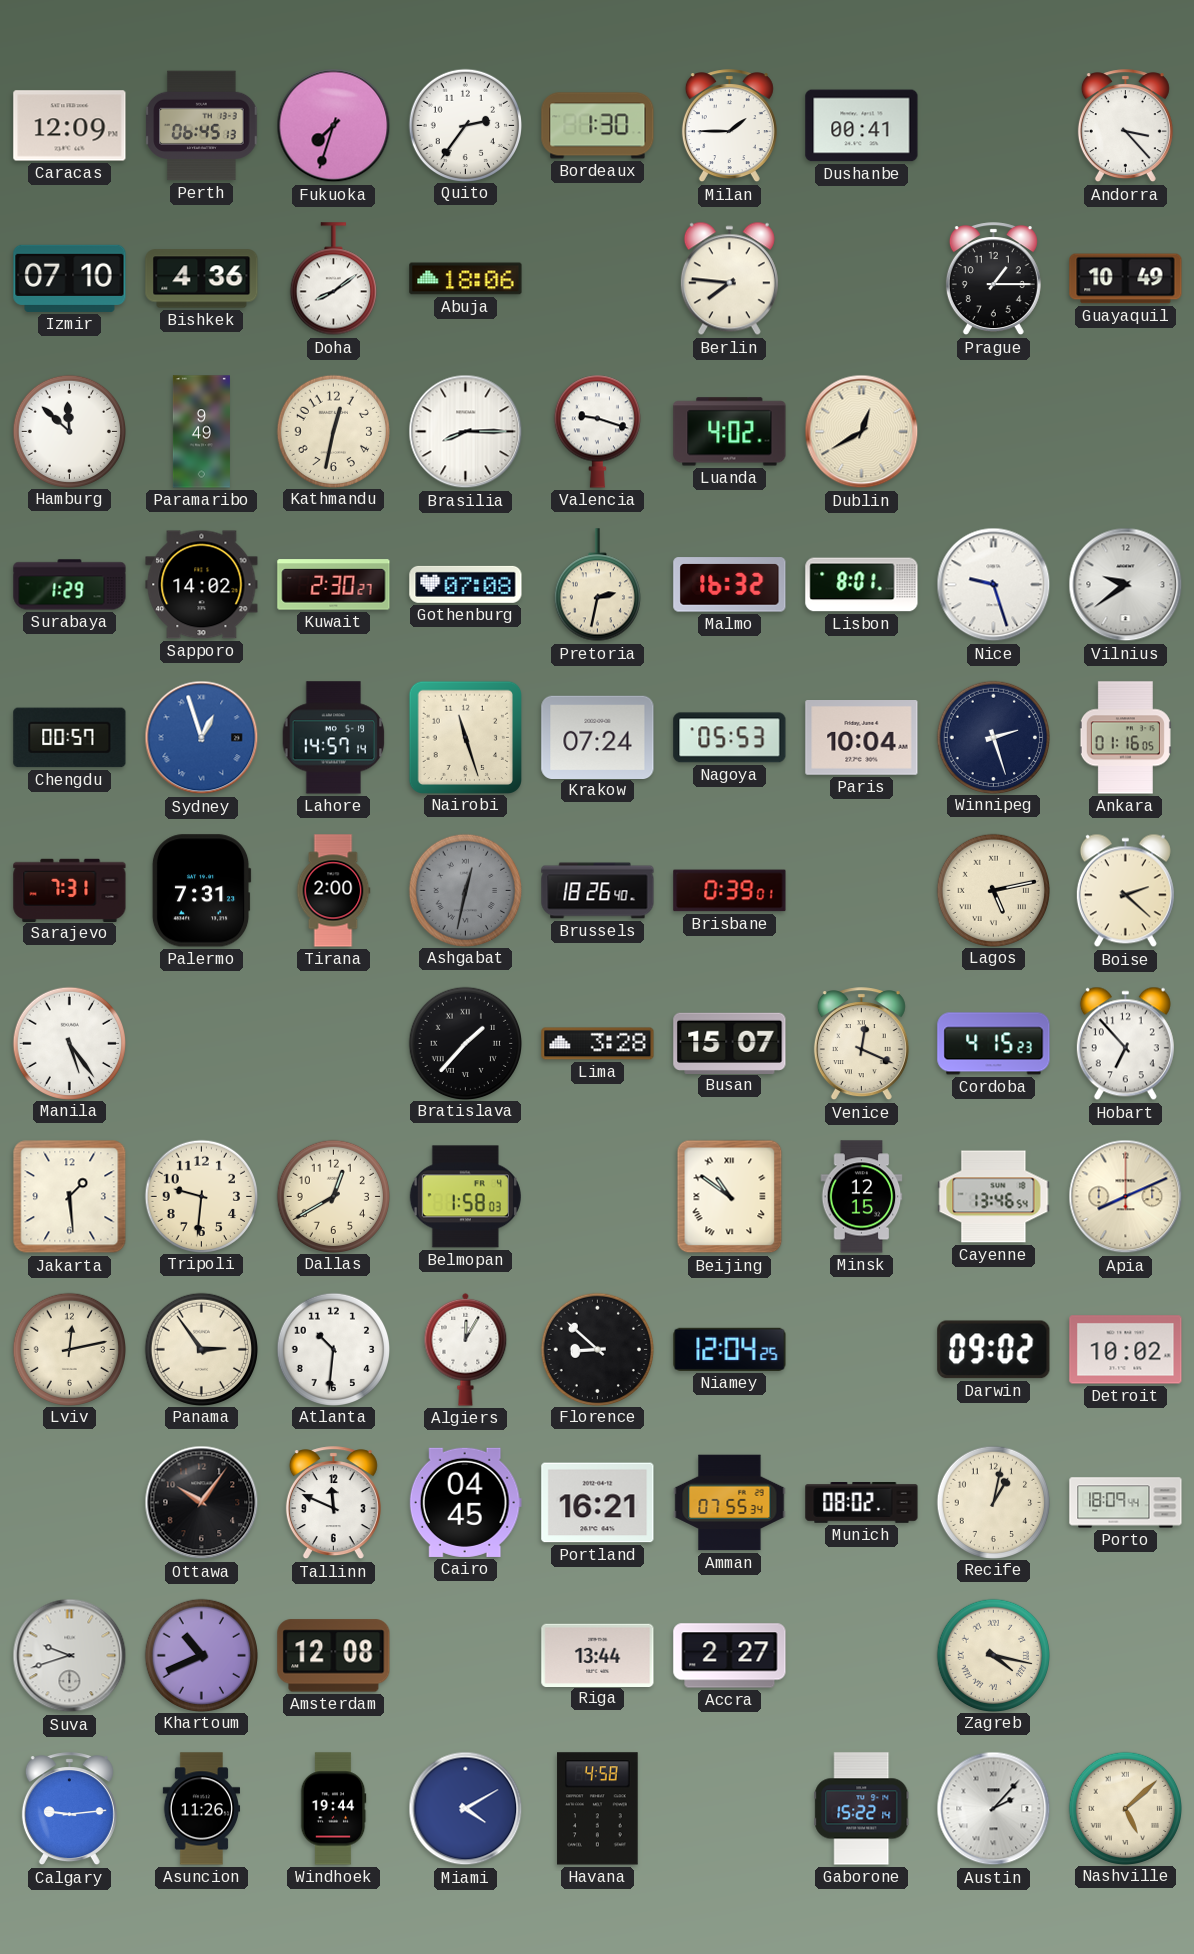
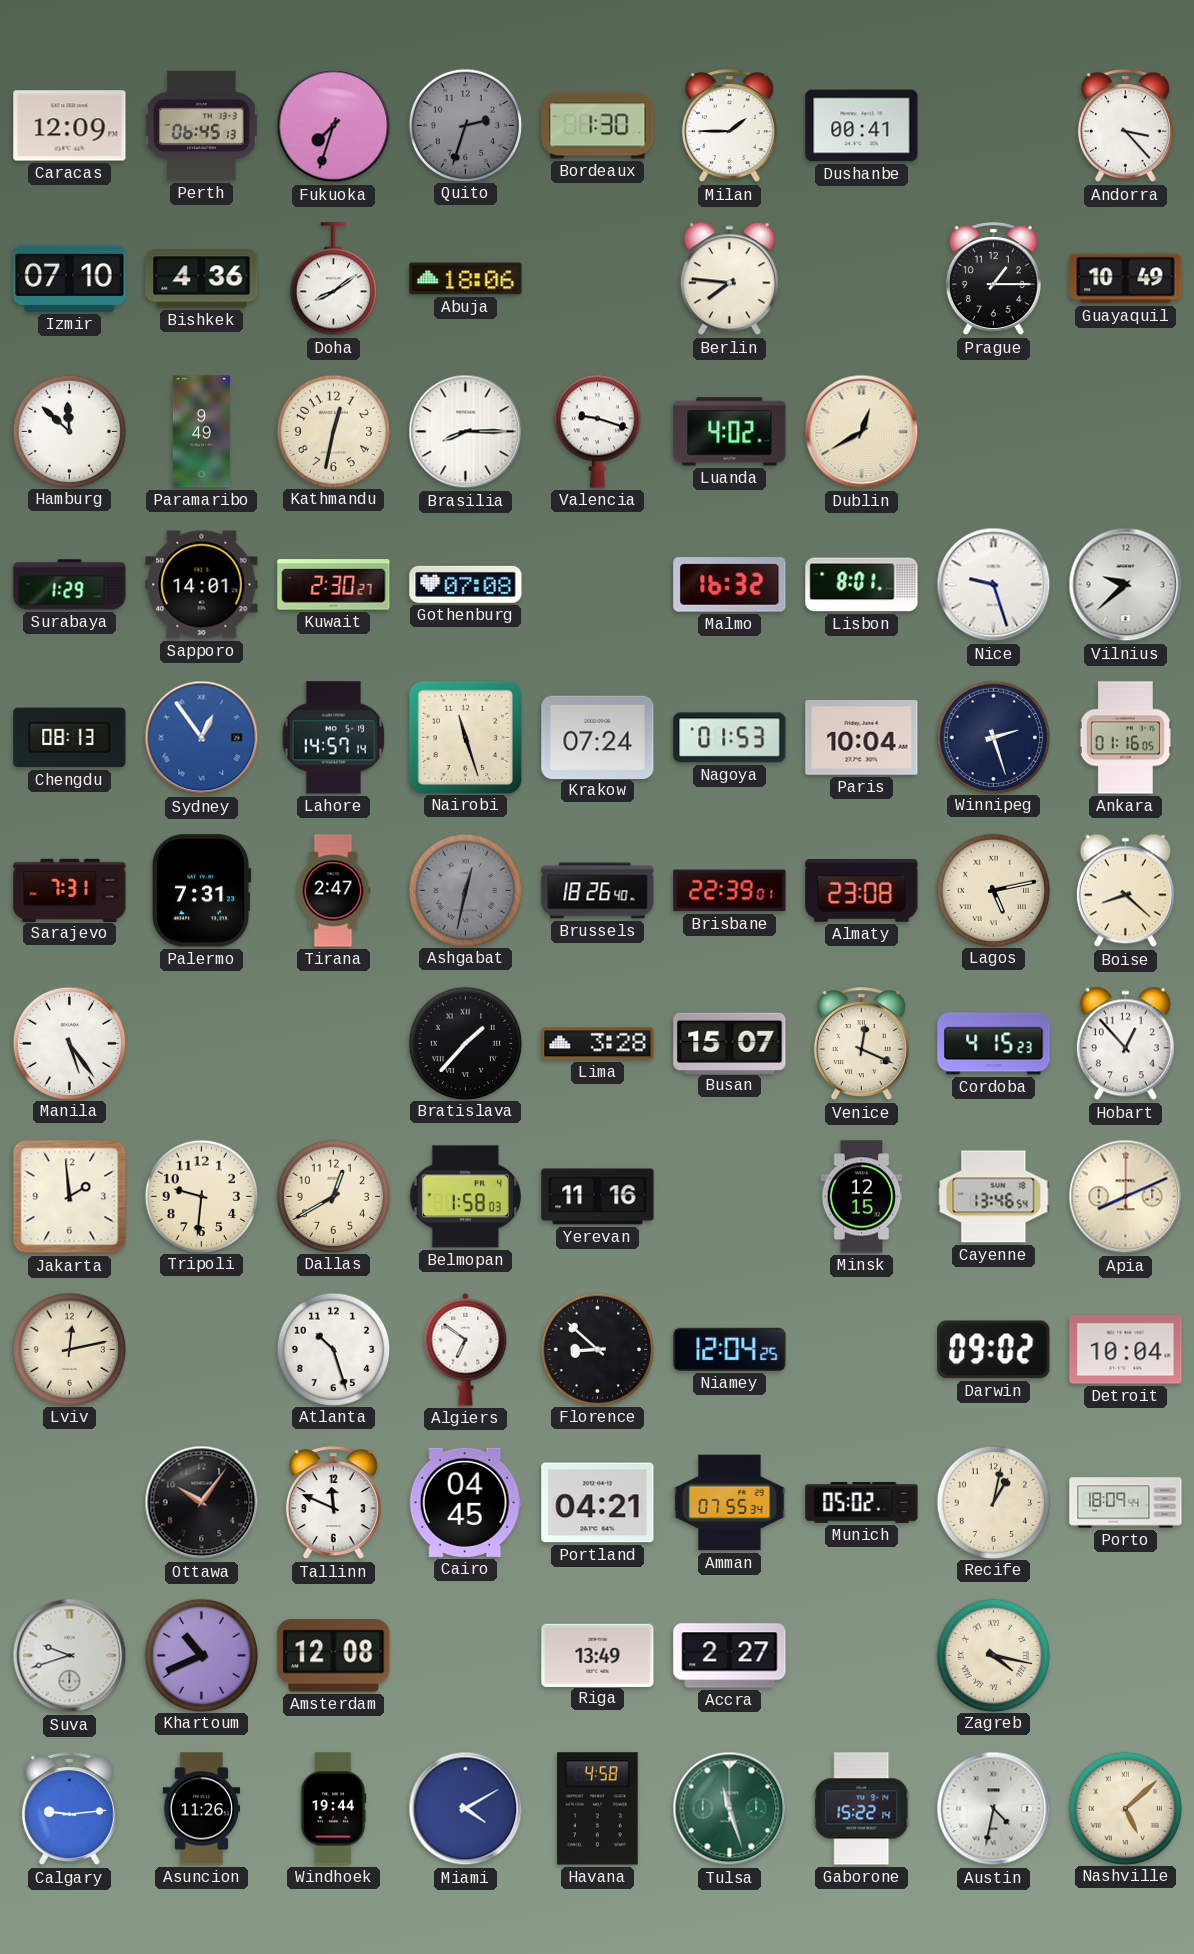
Quito: 2:36 -> 2:33
Quito dial: white -> grey
Sapporo: 14:02 -> 14:01
Pretoria: 2:32 -> none
Vilnius: 9:39 -> 9:38
Chengdu: 00:57 -> 08:13
Sydney: 12:57 -> 12:54
Nagoya: 05:53 -> 01:53
Tirana: 2:00 -> 2:47
Brisbane: 0:39 -> 22:39
Almaty: none -> 23:08
Boise: 2:22 -> 8:22
Hobart: 6:53 -> 12:53
Jakarta: 1:29 -> 1:59
Yerevan: none -> 11:16
Beijing: 10:51 -> none
Panama: 2:54 -> none
Atlanta: 10:31 -> 10:27
Algiers: 12:05 -> 6:51
Detroit: 10:02 -> 10:04
Portland: 16:21 -> 04:21
Munich: 08:02 -> 05:02
Riga: 13:44 -> 13:49
Tulsa: none -> 11:27
Austin: 2:07 -> 4:32
